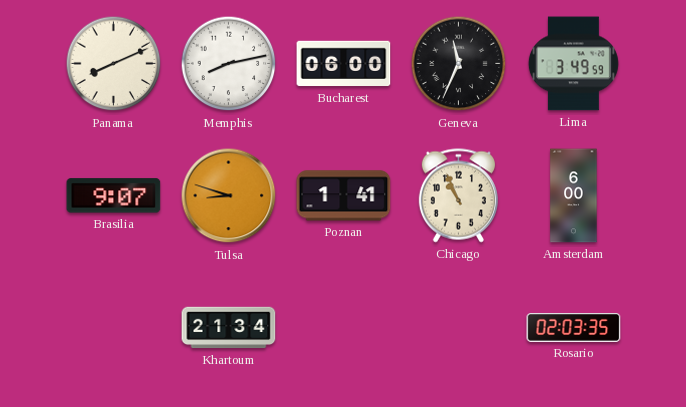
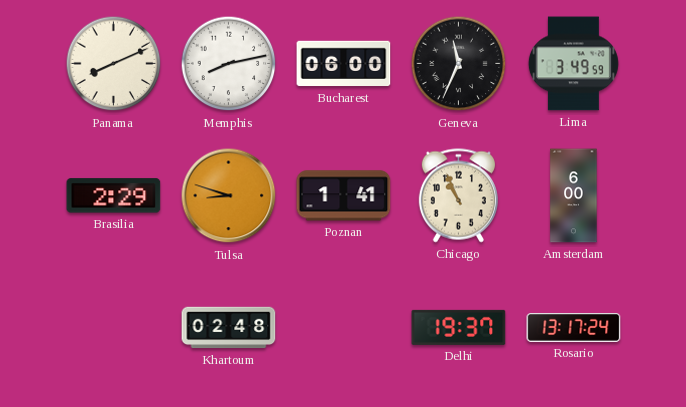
Brasilia: 9:07 -> 2:29
Khartoum: 21:34 -> 02:48
Delhi: none -> 19:37
Rosario: 02:03 -> 13:17
